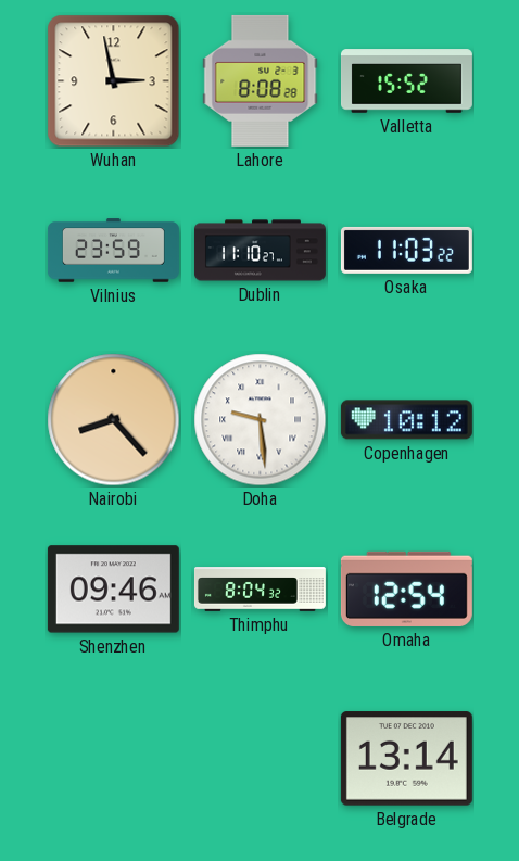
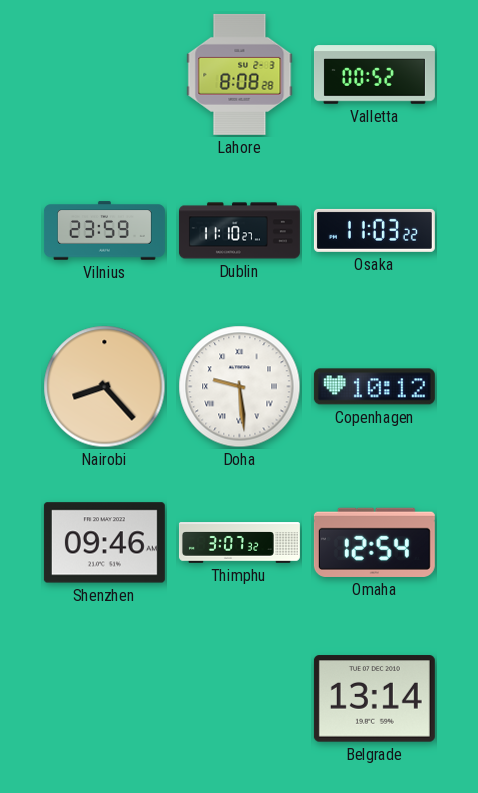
Wuhan: 2:58 -> none
Valletta: 15:52 -> 00:52
Thimphu: 8:04 -> 3:07
